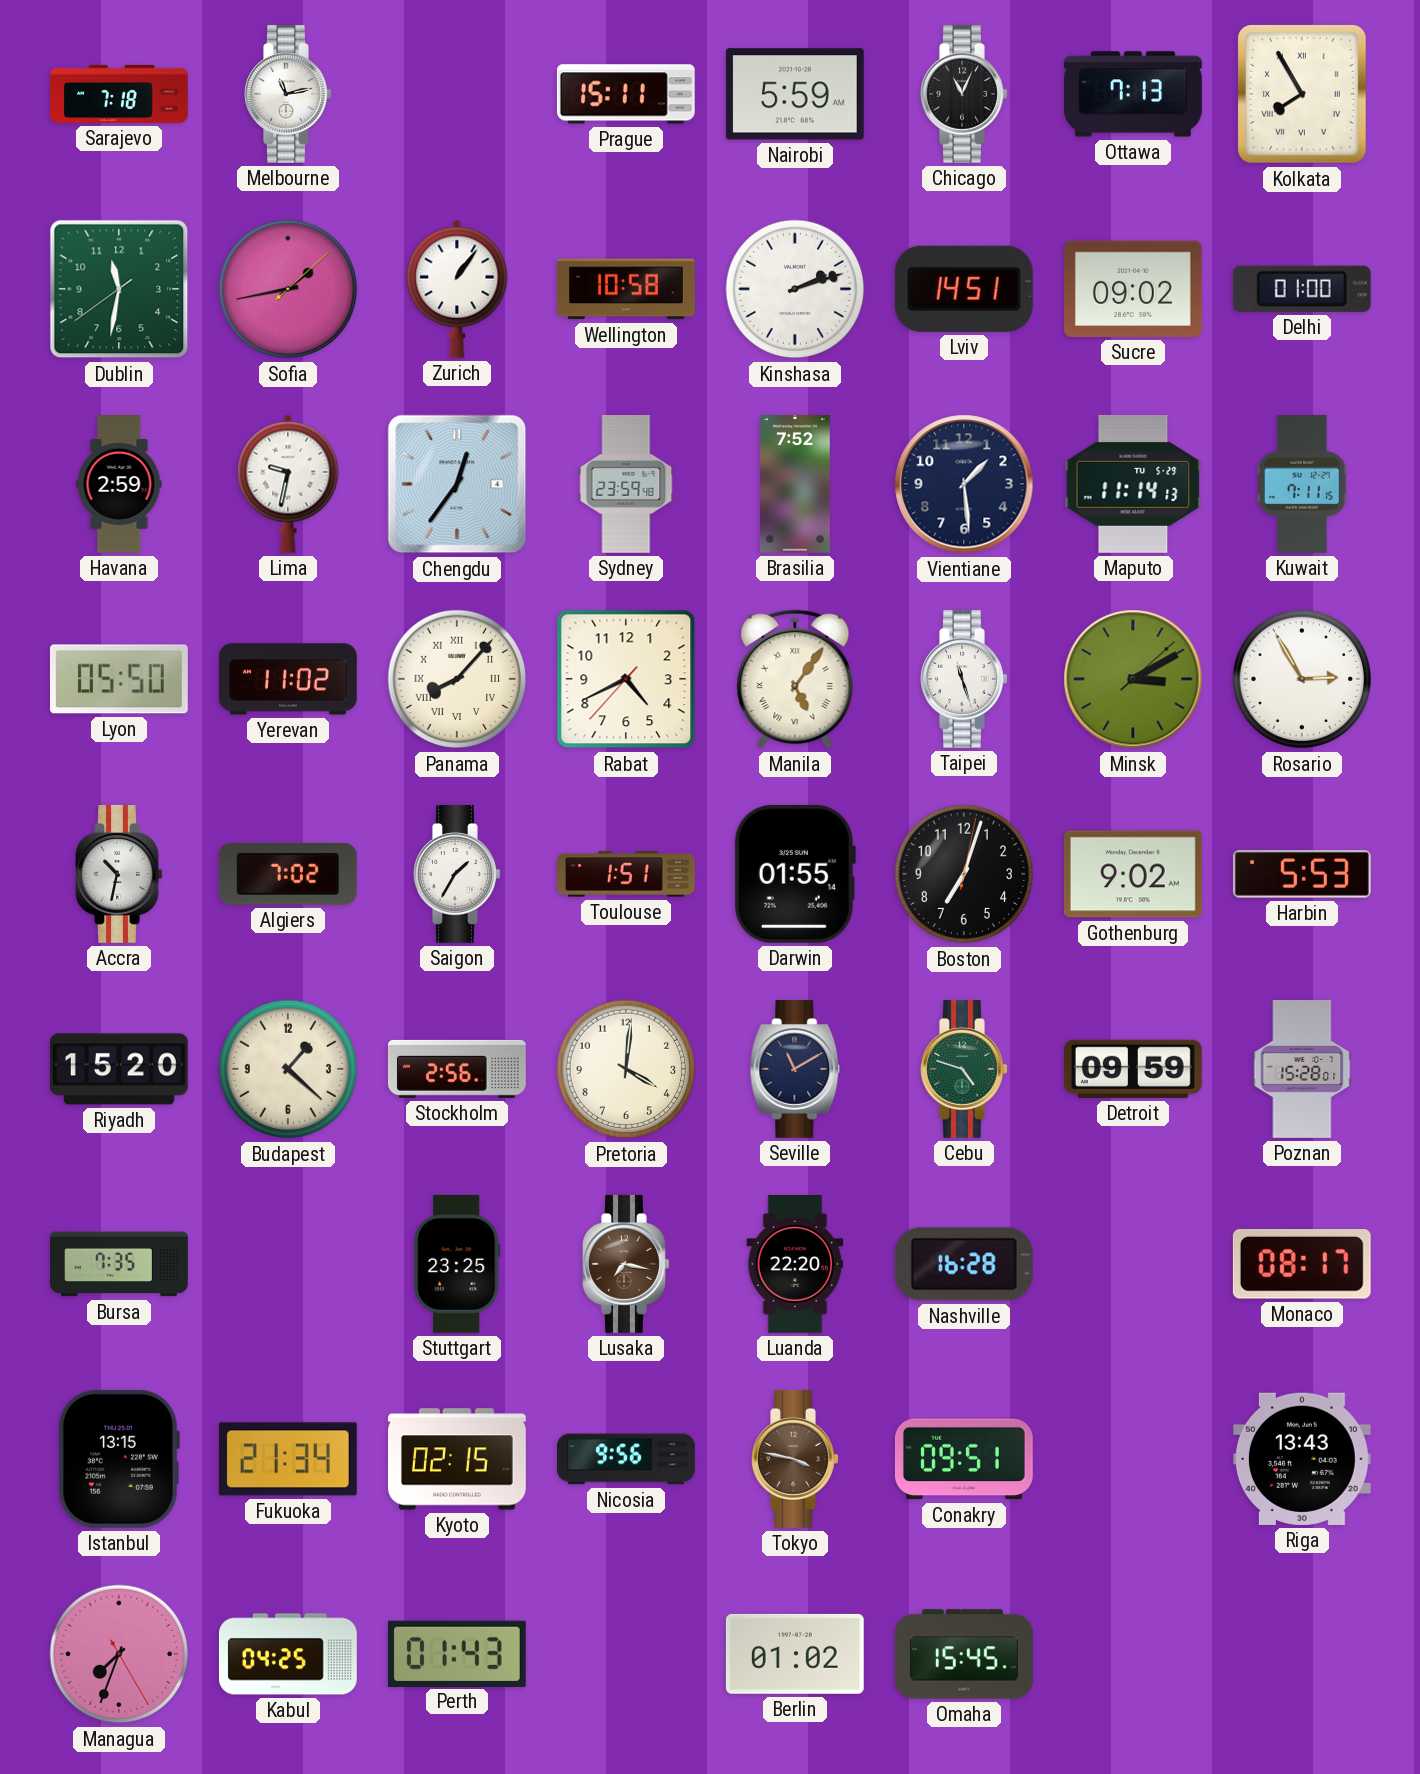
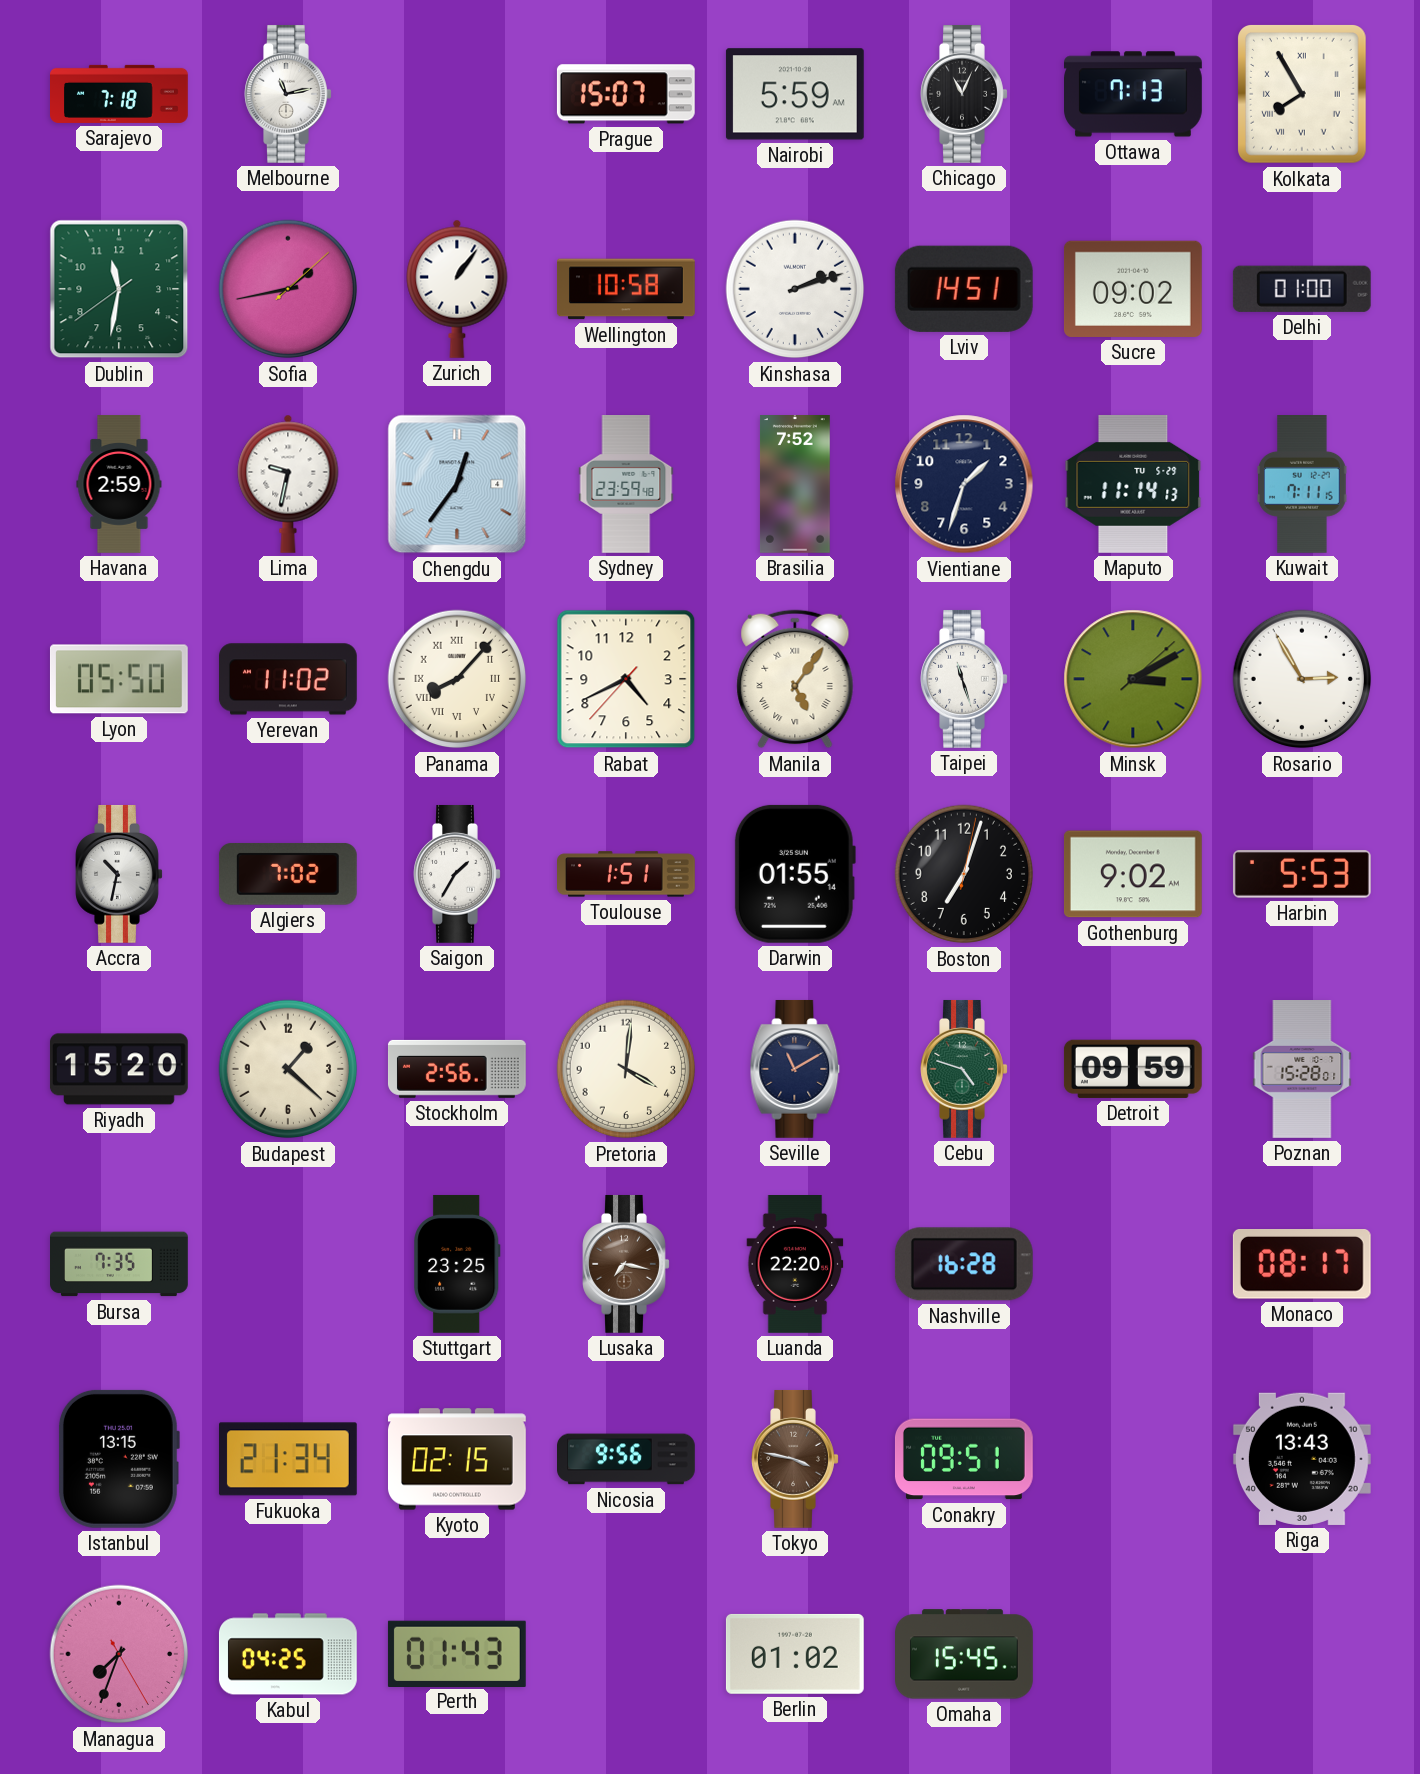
Prague: 15:11 -> 15:07
Vientiane: 1:29 -> 1:33
